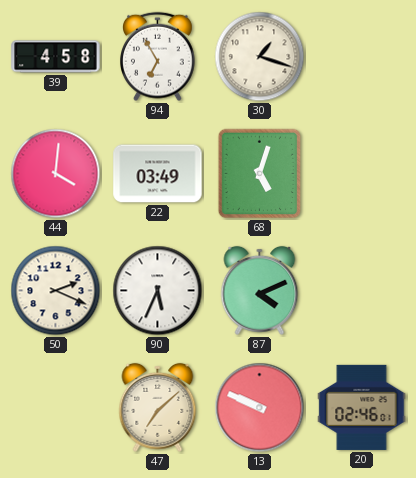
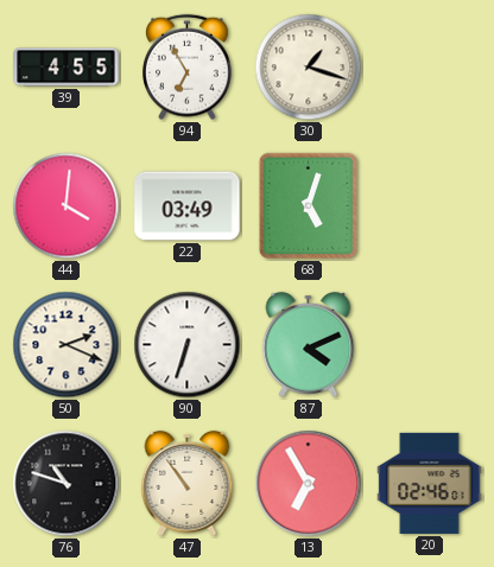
39: 4:58 -> 4:55
90: 5:34 -> 6:33
76: none -> 10:48
47: 7:08 -> 10:54
13: 9:49 -> 6:55
